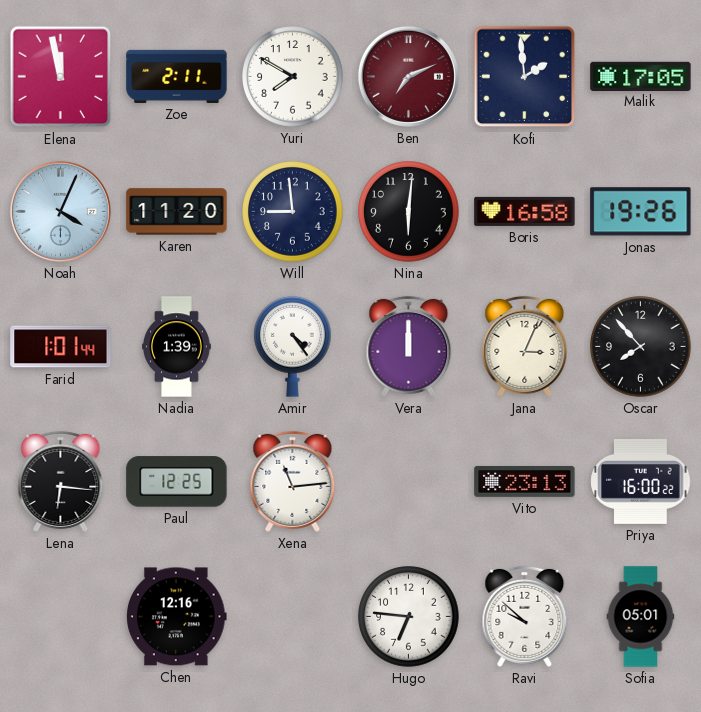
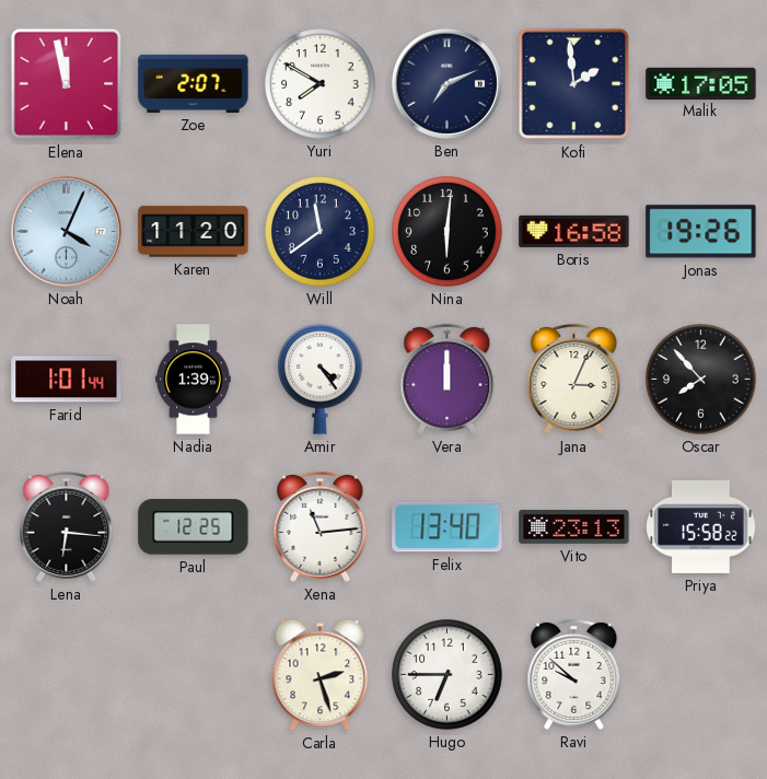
Zoe: 2:11 -> 2:07
Ben dial: burgundy -> navy
Will: 8:59 -> 11:39
Felix: none -> 13:40
Priya: 16:00 -> 15:58
Chen: 12:16 -> none
Carla: none -> 2:27
Hugo: 6:46 -> 6:45
Sofia: 05:01 -> none
